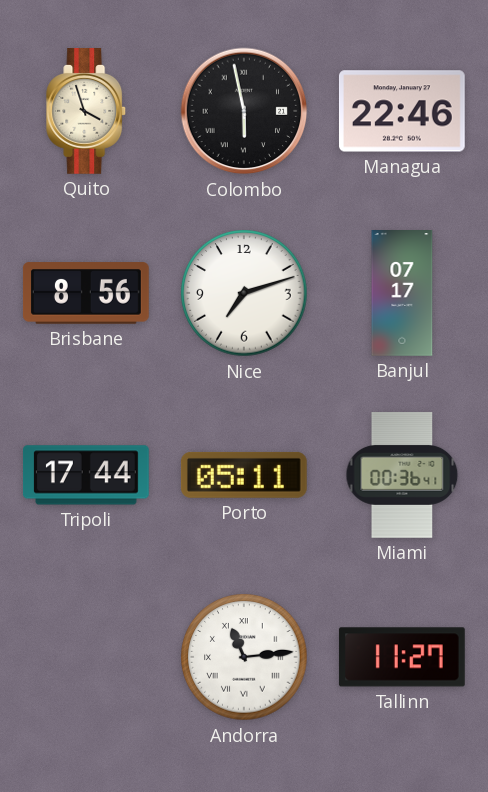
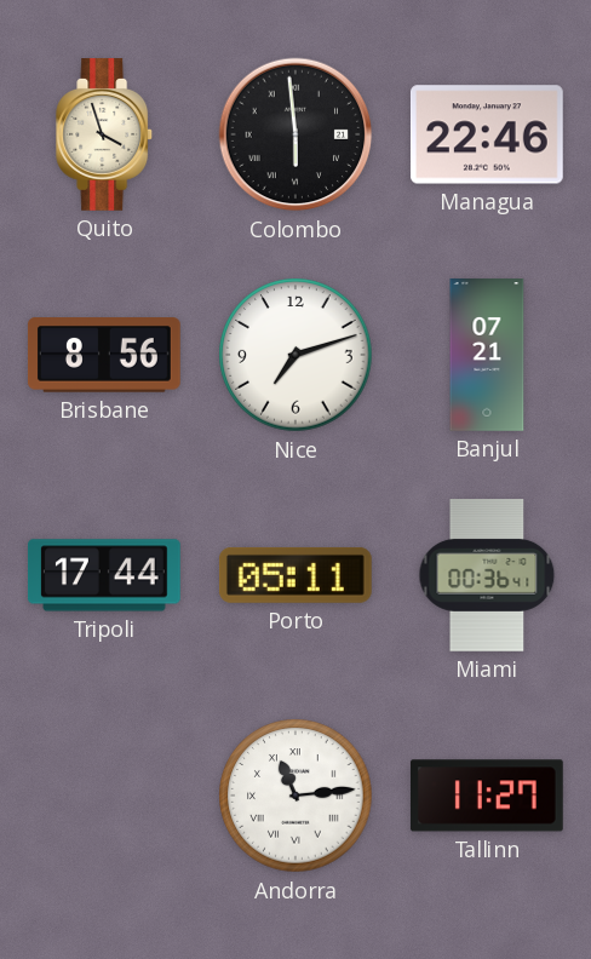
Colombo: 5:58 -> 5:59
Banjul: 07:17 -> 07:21
